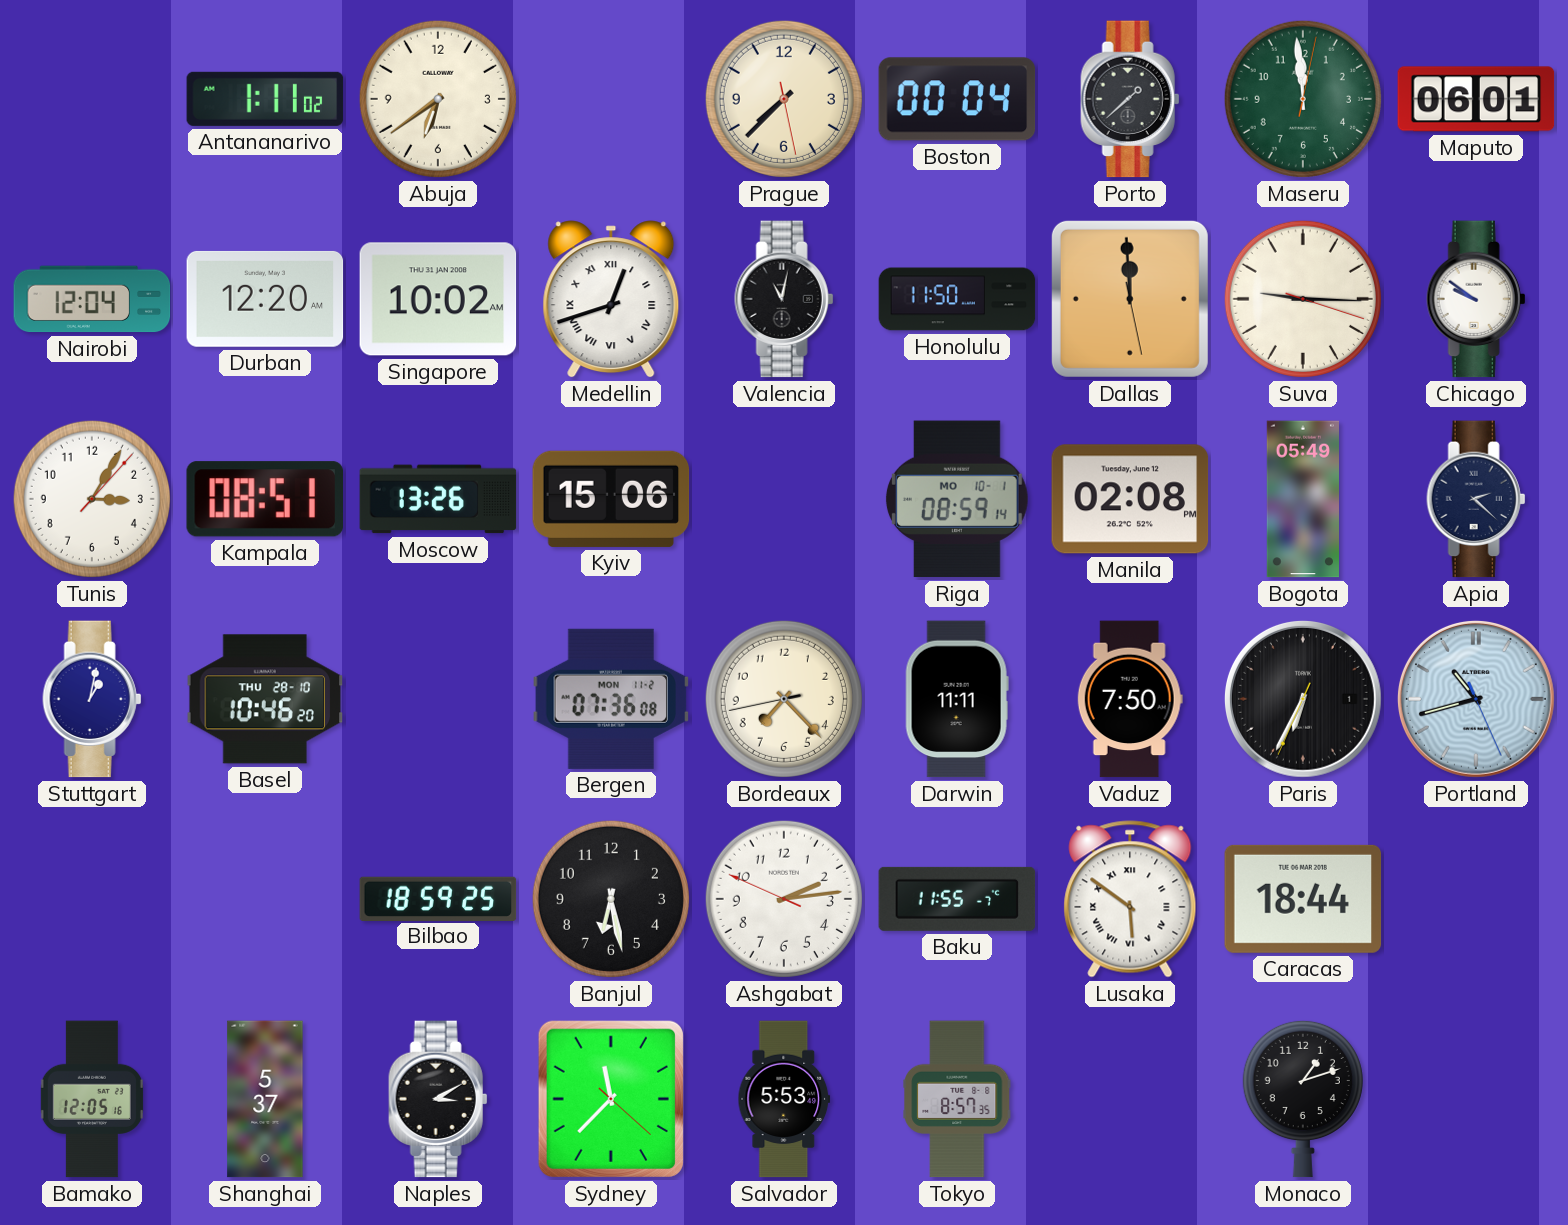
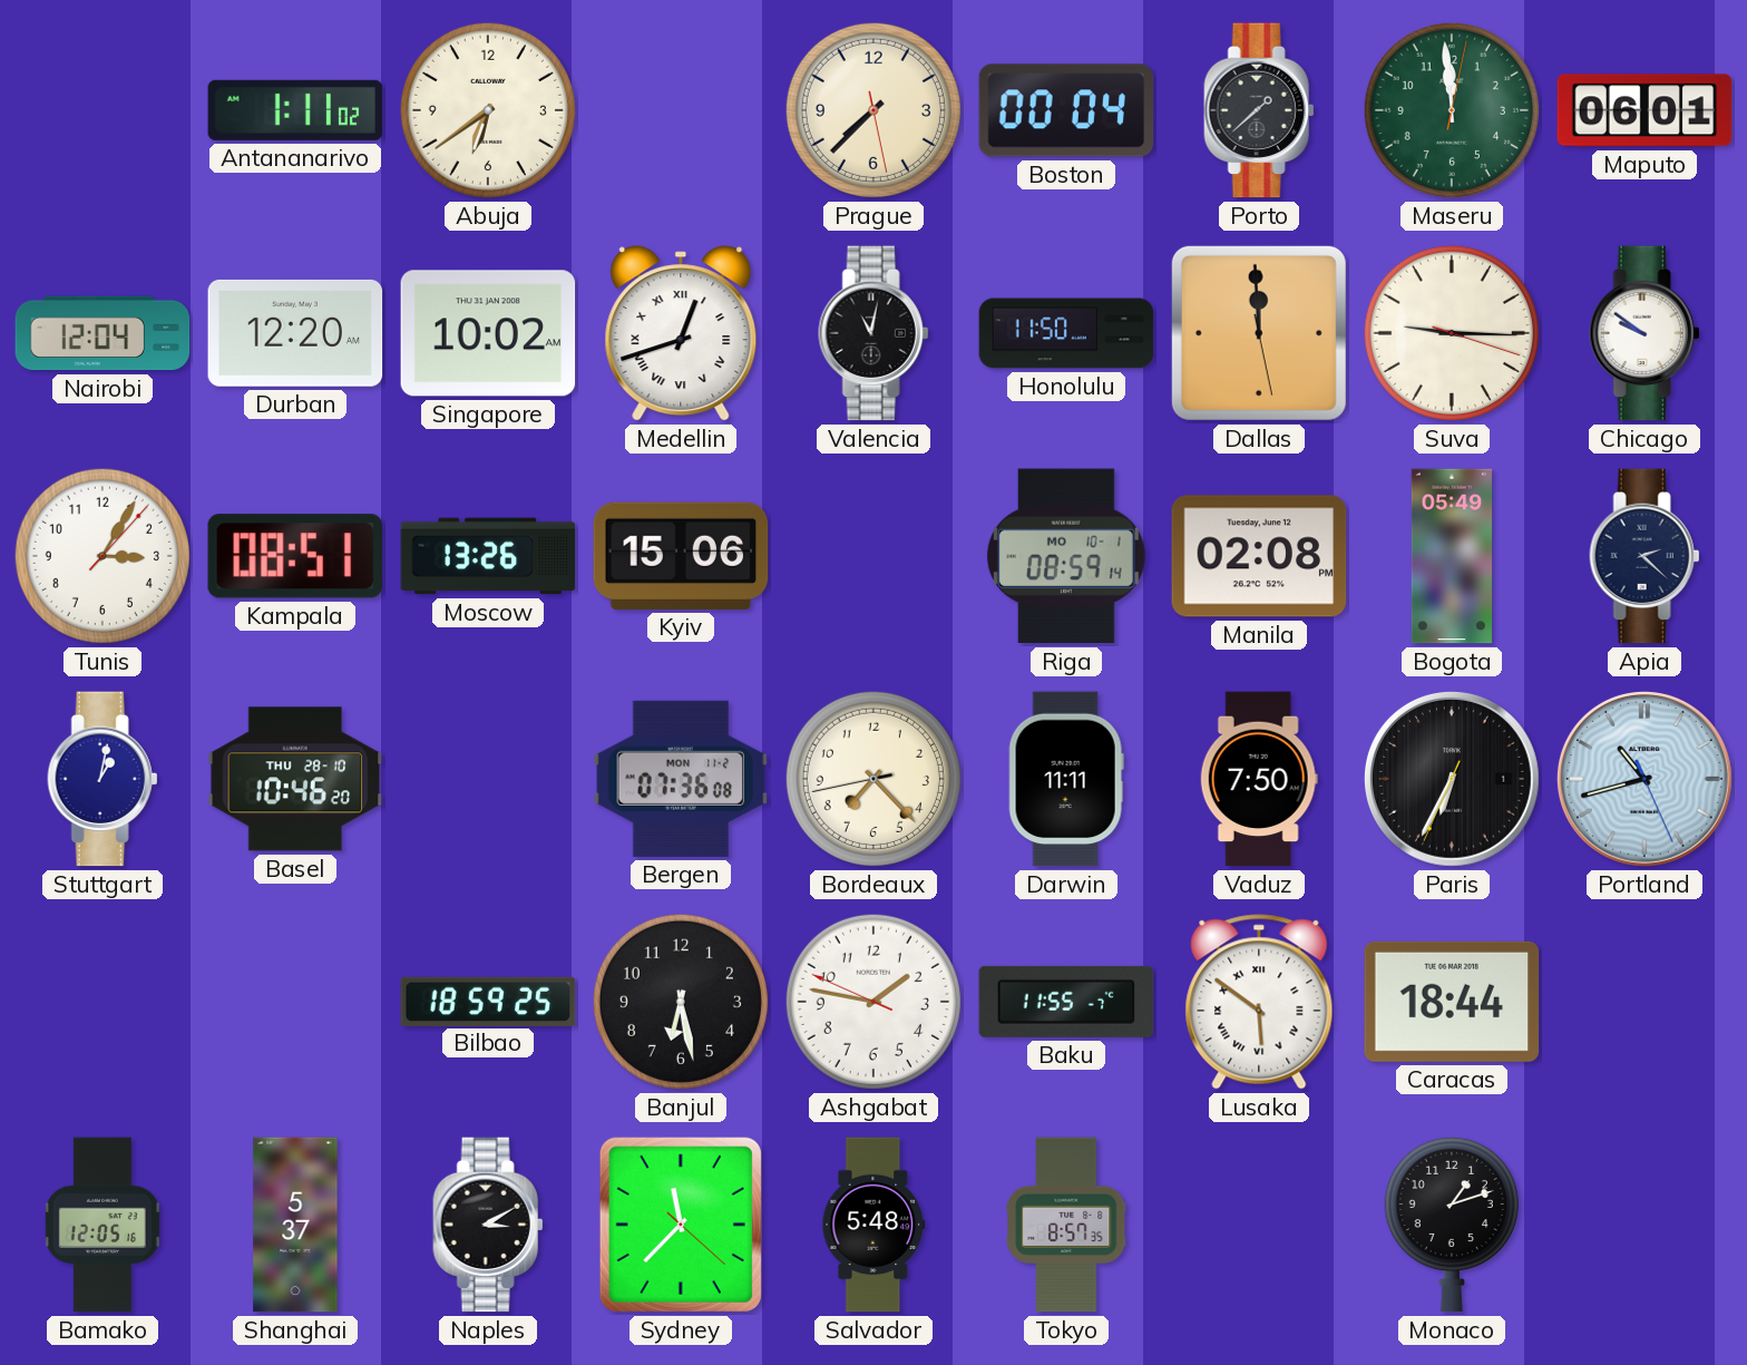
Ashgabat: 2:13 -> 1:46
Salvador: 5:53 -> 5:48
